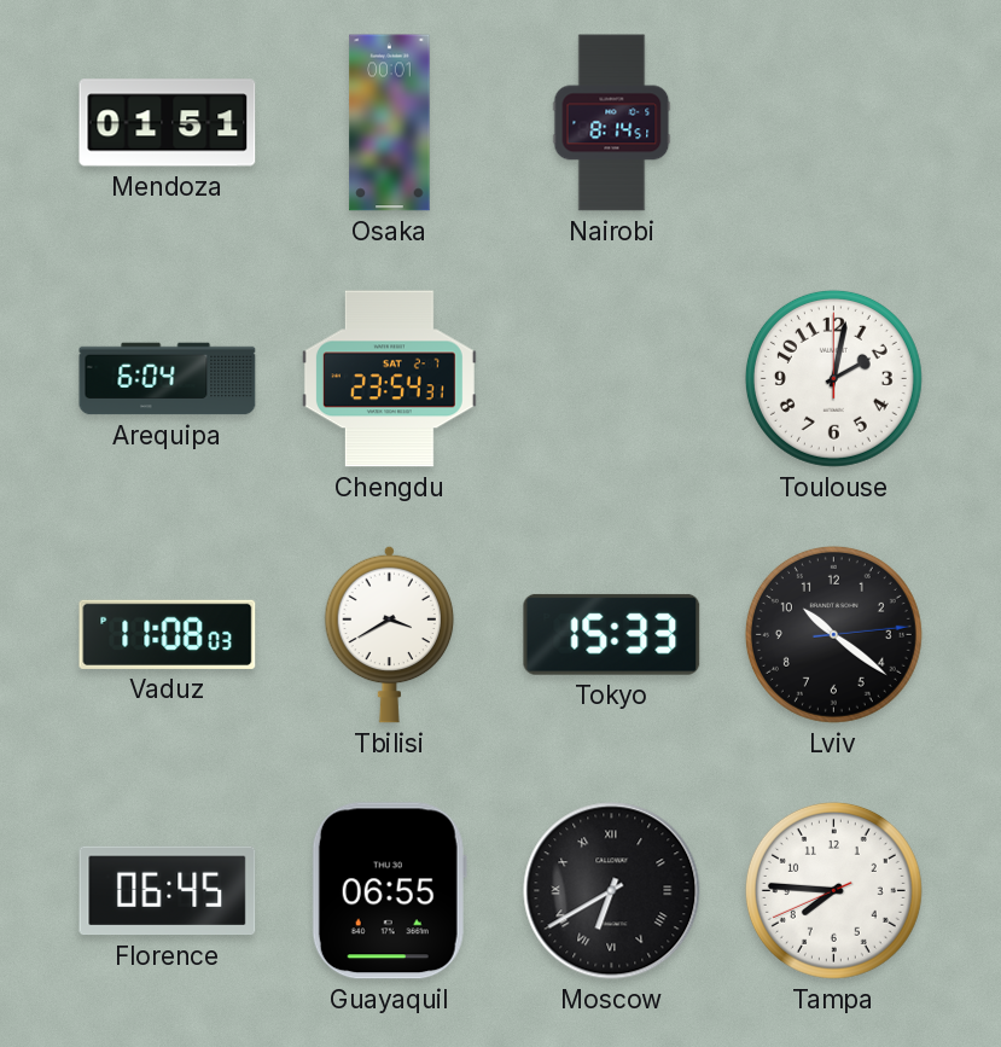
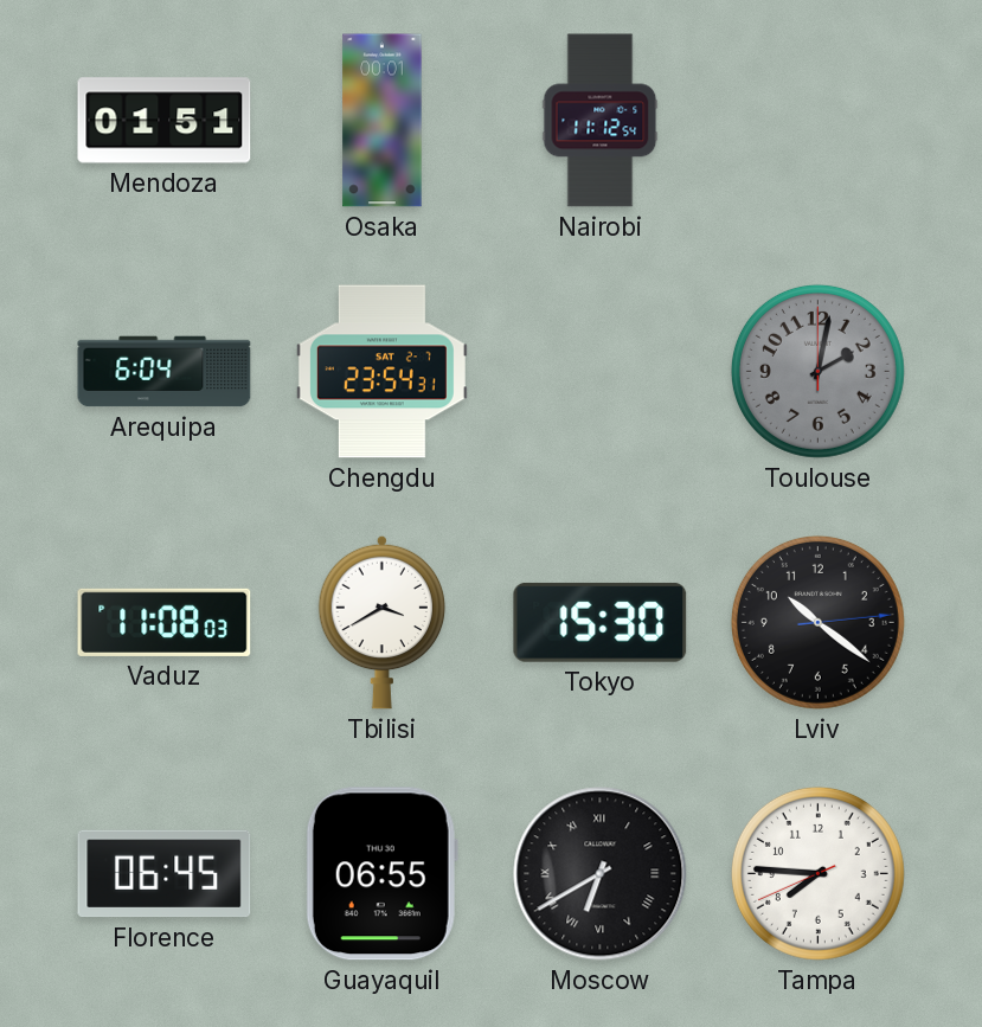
Nairobi: 8:14 -> 11:12
Toulouse dial: white -> grey
Tokyo: 15:33 -> 15:30
